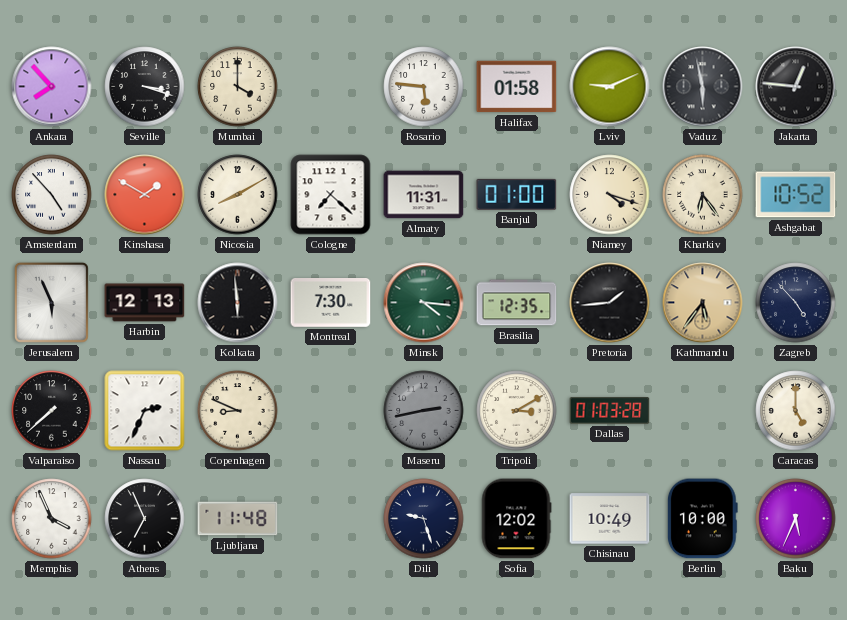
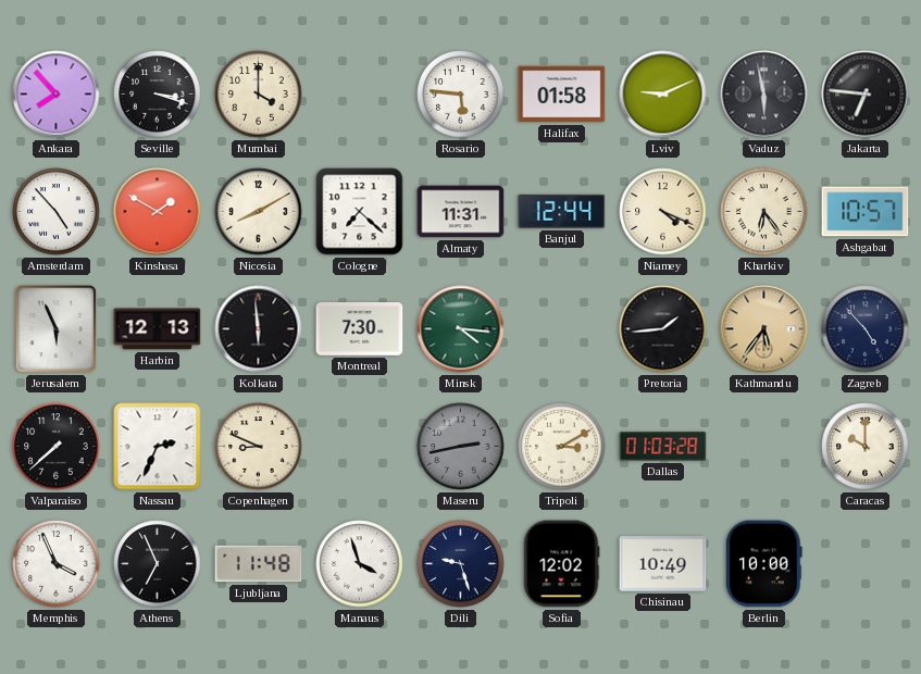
Jakarta: 12:46 -> 6:46
Banjul: 01:00 -> 12:44
Niamey: 4:18 -> 4:19
Ashgabat: 10:52 -> 10:57
Brasilia: 12:35 -> none
Caracas: 5:00 -> 10:00
Manaus: none -> 3:57
Baku: 5:34 -> none
